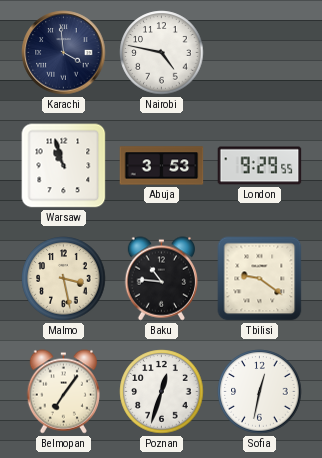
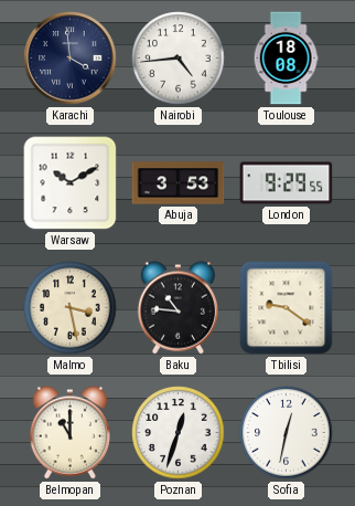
Nairobi: 4:47 -> 4:44
Toulouse: none -> 18:08
Warsaw: 10:57 -> 10:10
Belmopan: 7:06 -> 11:00
